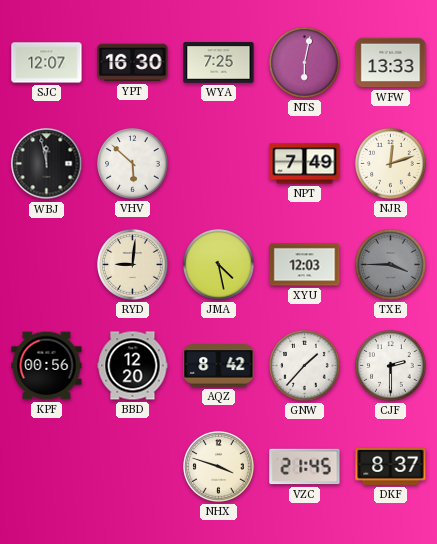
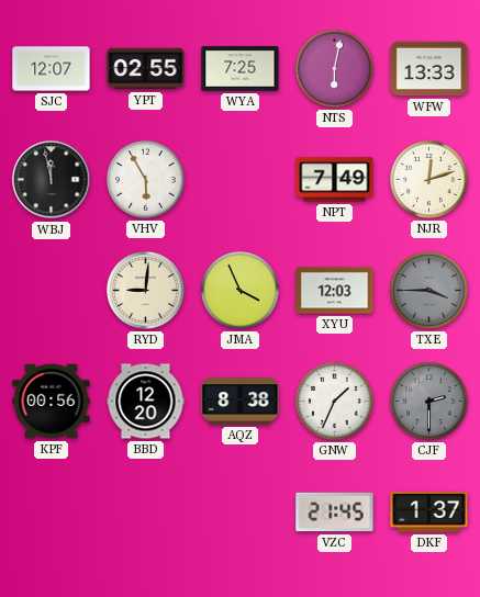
YPT: 16:30 -> 02:55
VHV: 5:52 -> 5:55
JMA: 4:28 -> 3:56
AQZ: 8:42 -> 8:38
GNW: 1:37 -> 1:34
CJF dial: white -> grey
NHX: 3:48 -> none
DKF: 8:37 -> 1:37
